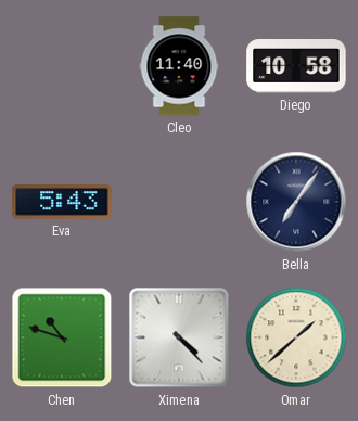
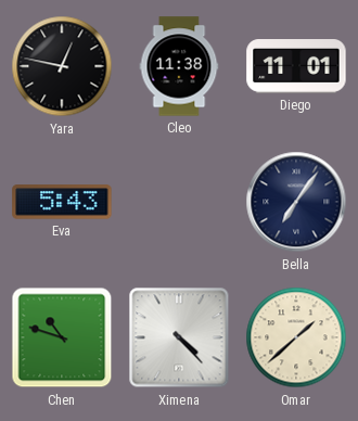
Yara: none -> 12:47
Cleo: 11:40 -> 11:38
Diego: 10:58 -> 11:01
